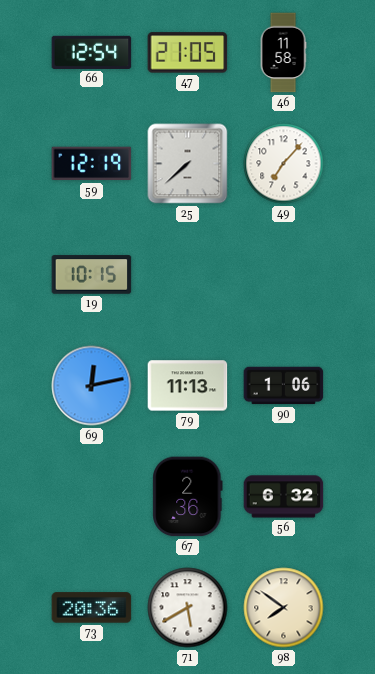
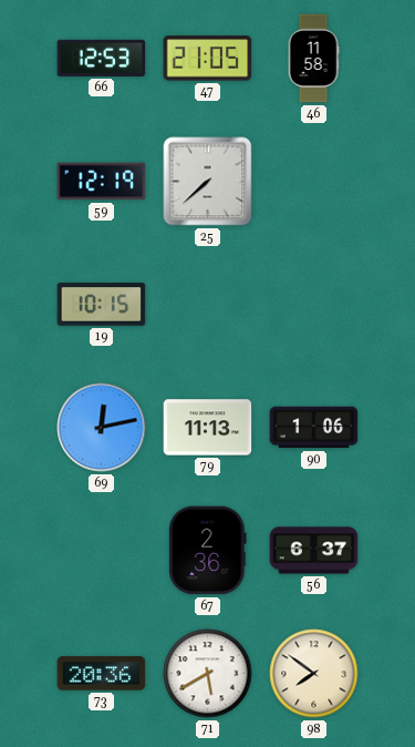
66: 12:54 -> 12:53
49: 7:07 -> none
56: 6:32 -> 6:37
